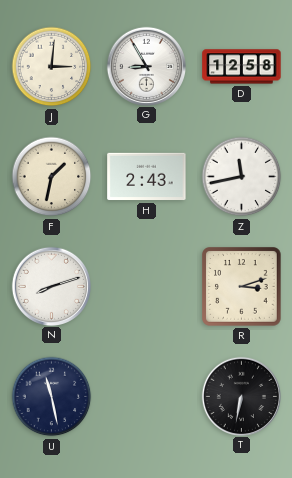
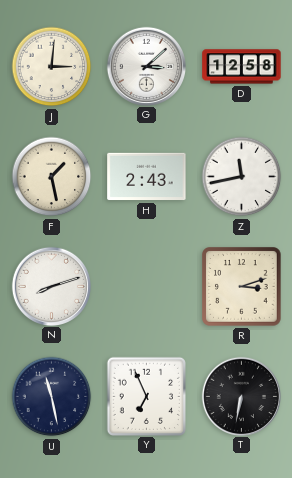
G: 8:55 -> 3:08
F: 1:32 -> 1:28
Y: none -> 6:56
